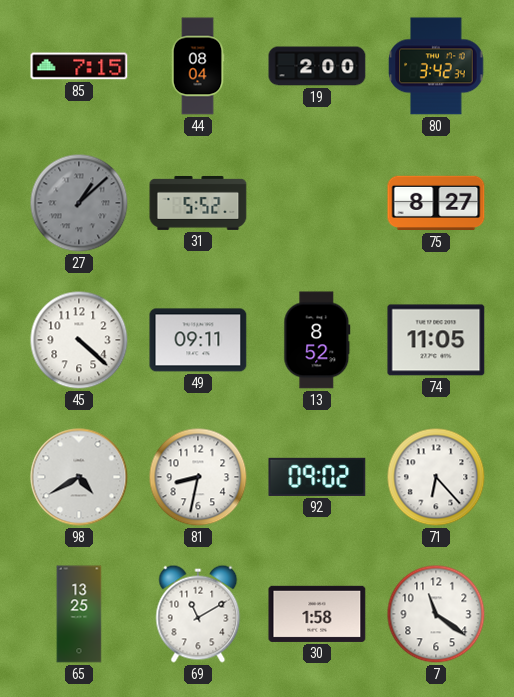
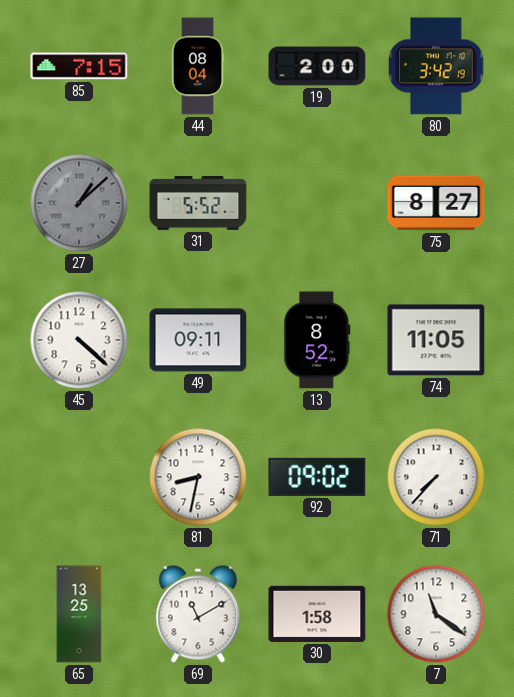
80: 3:42:34 -> 3:42:19
98: 4:40 -> none
71: 6:23 -> 7:37
